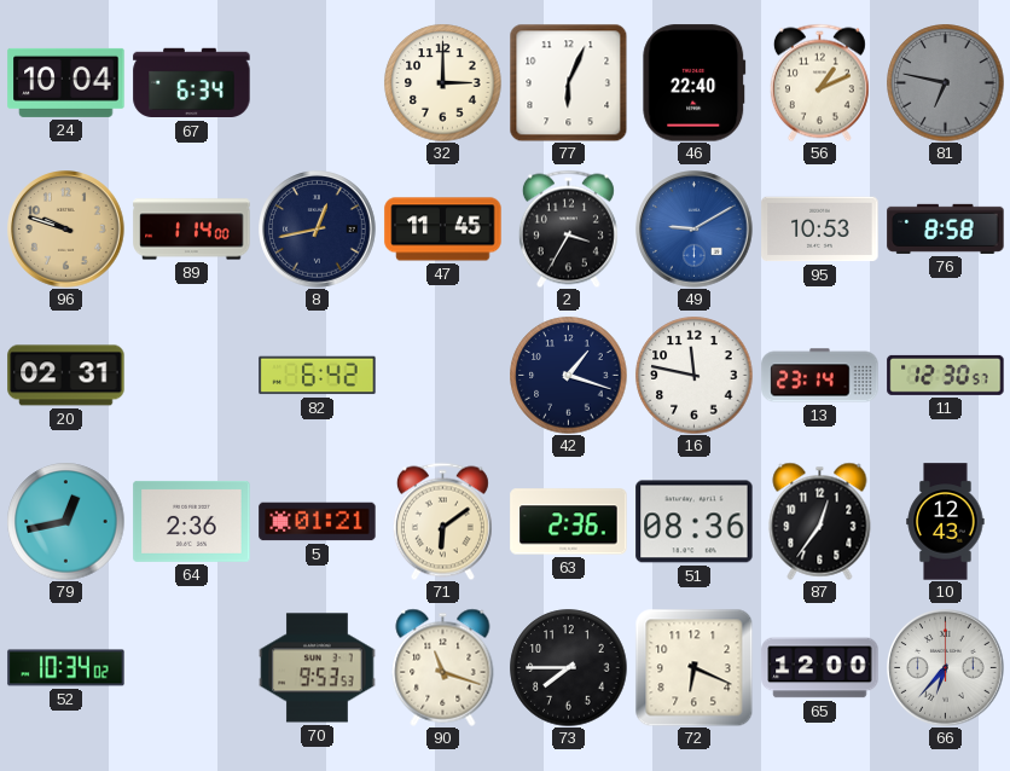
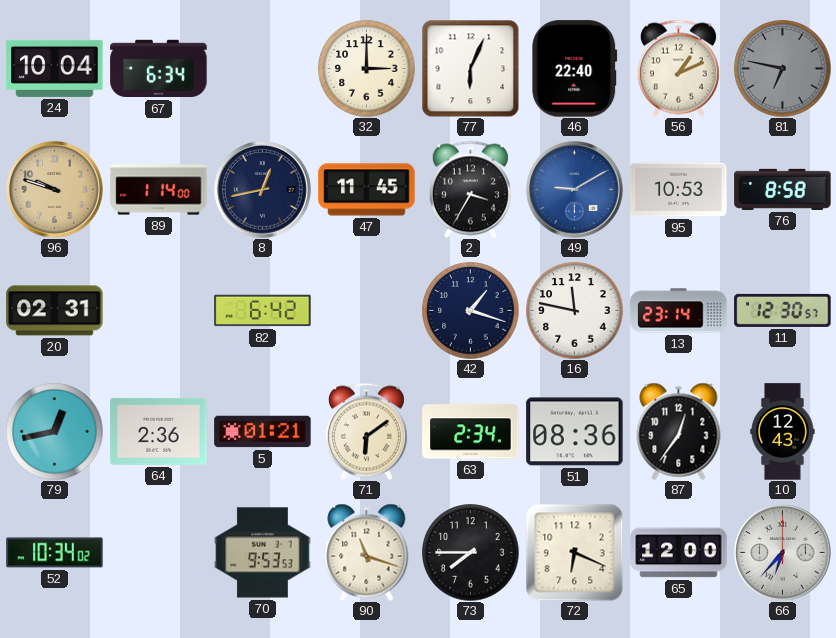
63: 2:36 -> 2:34
